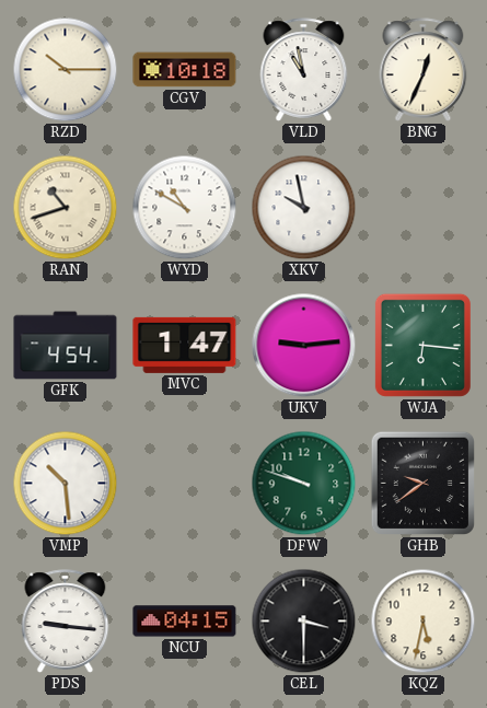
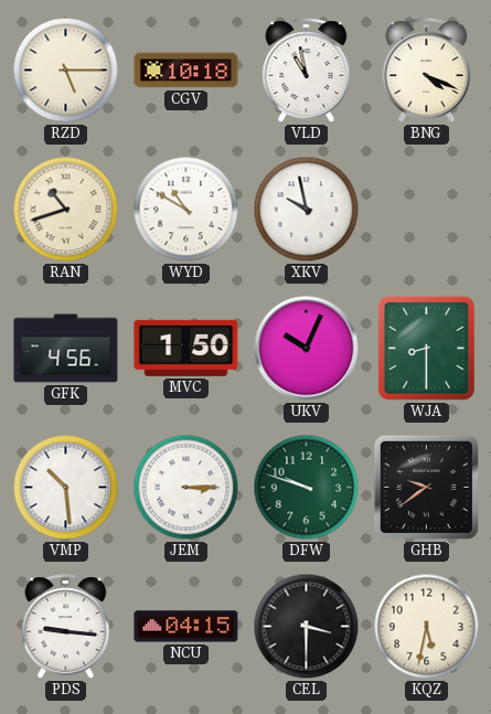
RZD: 10:15 -> 5:15
BNG: 12:34 -> 4:19
GFK: 4:54 -> 4:56
MVC: 1:47 -> 1:50
UKV: 9:14 -> 10:04
WJA: 6:16 -> 8:30
JEM: none -> 3:15
